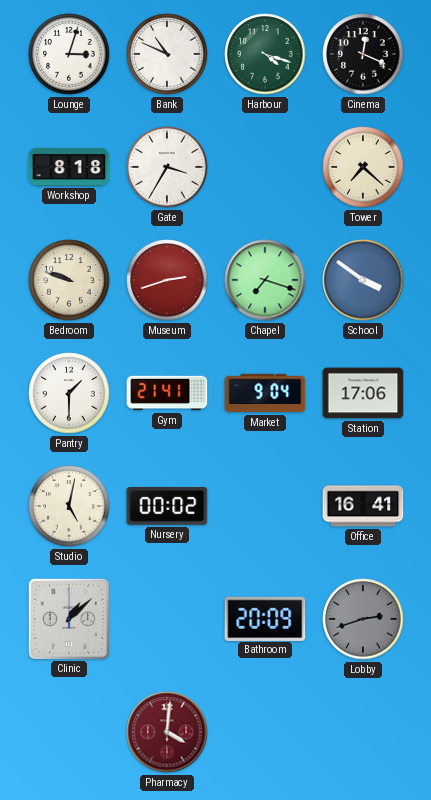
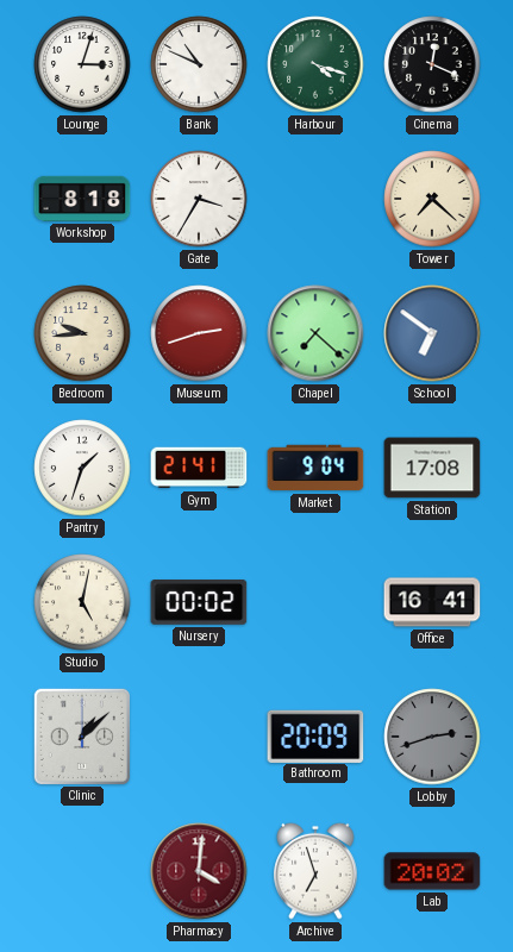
Bedroom: 9:48 -> 9:44
Chapel: 7:18 -> 7:22
School: 3:51 -> 6:51
Pantry: 1:30 -> 1:33
Station: 17:06 -> 17:08
Archive: none -> 6:57
Lab: none -> 20:02
